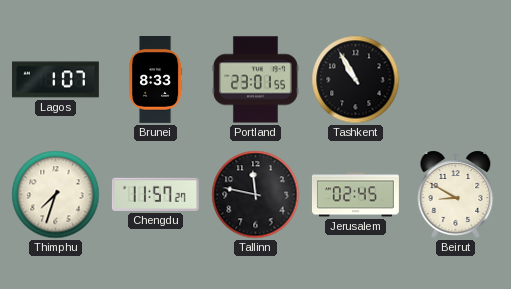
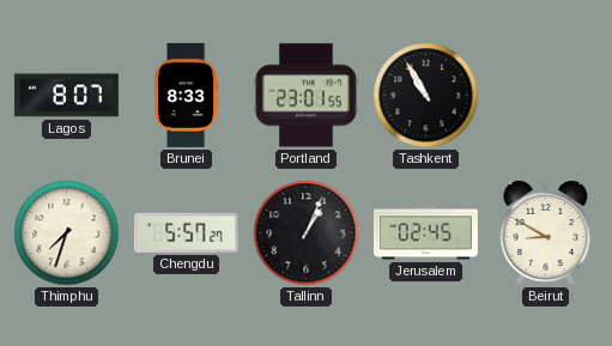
Lagos: 1:07 -> 8:07
Chengdu: 11:57 -> 5:57
Tallinn: 11:47 -> 1:04
